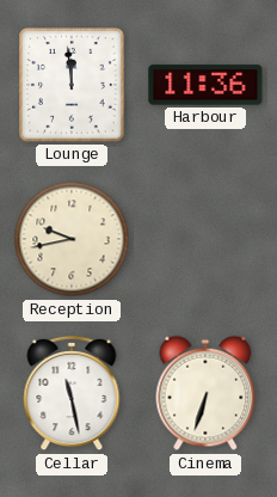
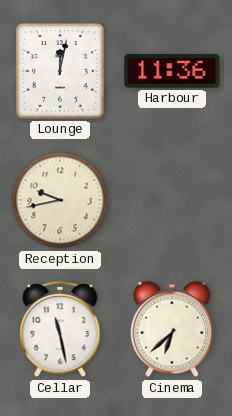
Lounge: 11:59 -> 12:02
Cinema: 6:33 -> 6:38
